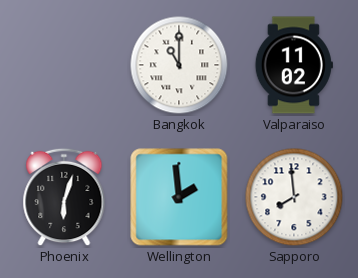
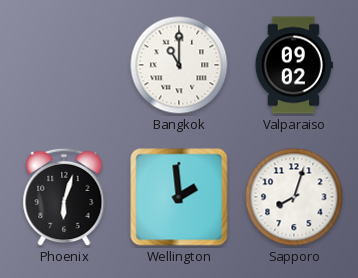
Valparaiso: 11:02 -> 09:02
Sapporo: 7:59 -> 8:03
